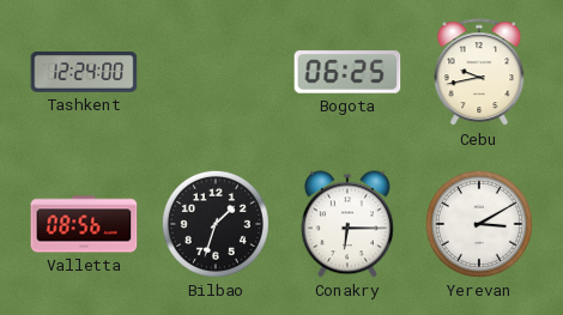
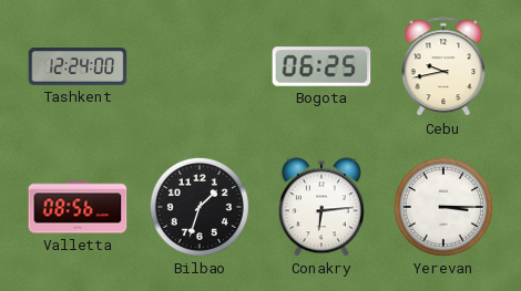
Conakry: 6:15 -> 6:14
Yerevan: 3:10 -> 3:15
